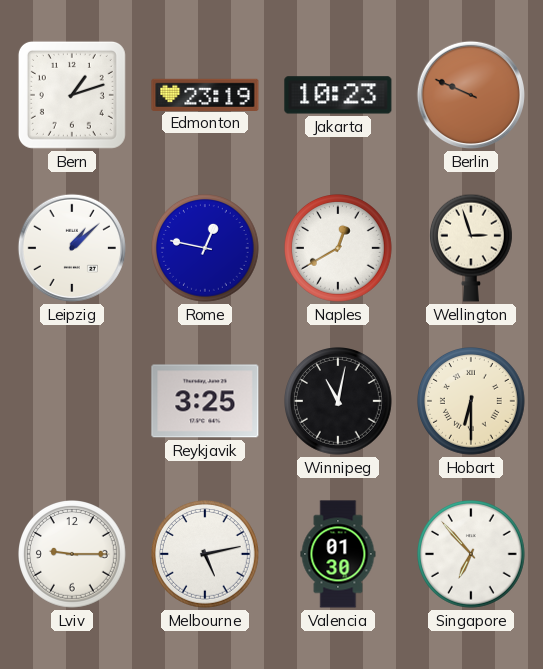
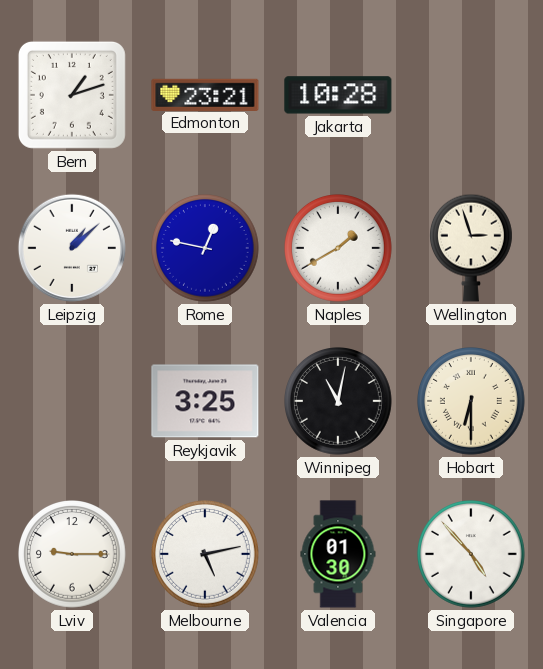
Edmonton: 23:19 -> 23:21
Jakarta: 10:23 -> 10:28
Berlin: 9:49 -> none
Naples: 12:40 -> 1:40
Singapore: 6:53 -> 4:53
